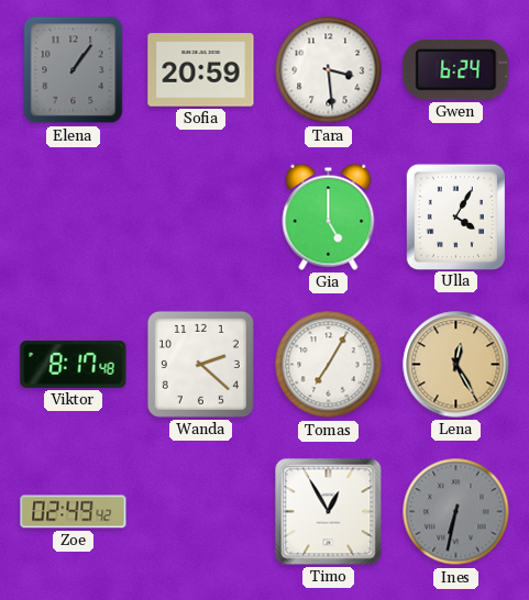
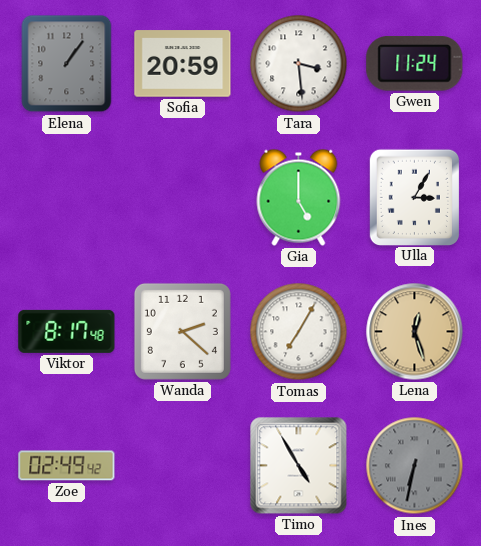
Gwen: 6:24 -> 11:24
Ulla: 4:05 -> 3:05
Lena: 12:25 -> 12:27
Timo: 12:55 -> 4:55
